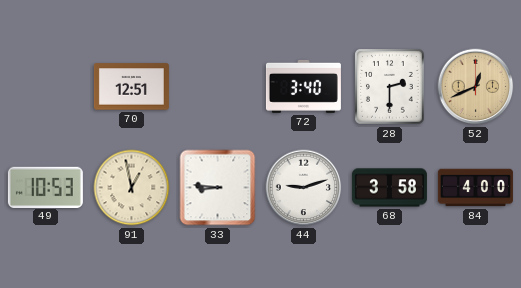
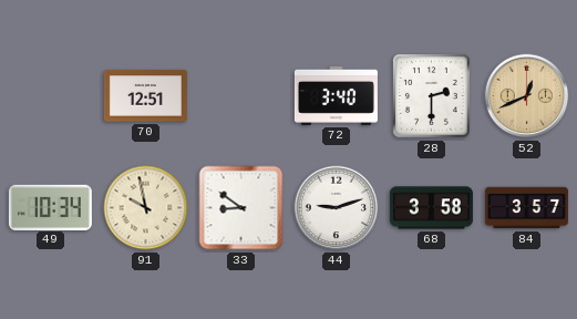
49: 10:53 -> 10:34
91: 12:58 -> 9:58
33: 8:46 -> 8:51
84: 4:00 -> 3:57
